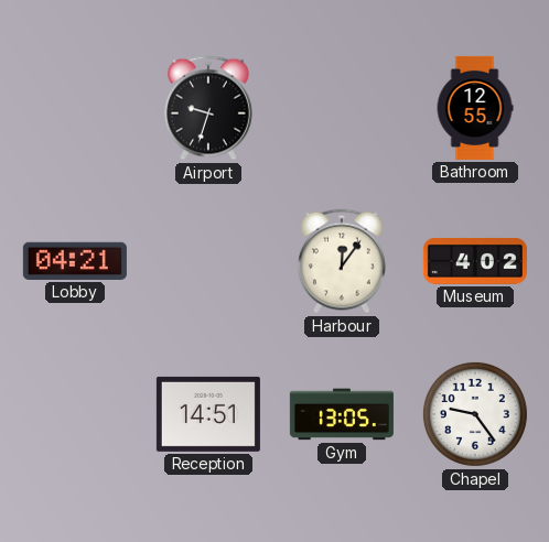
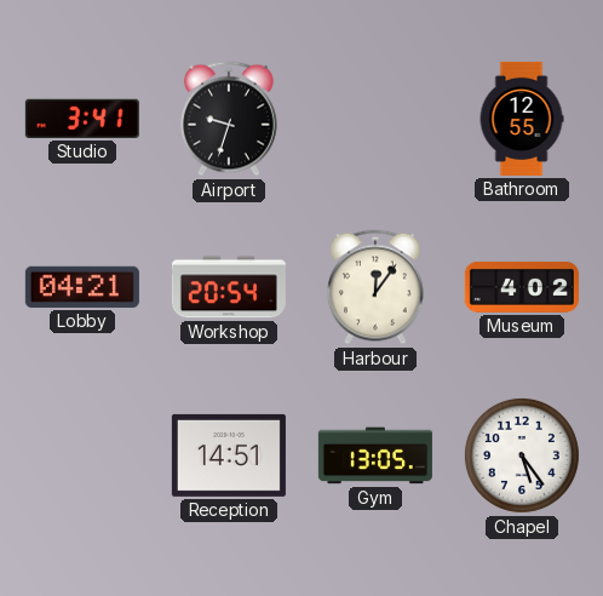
Studio: none -> 3:41
Workshop: none -> 20:54
Chapel: 9:24 -> 5:24
